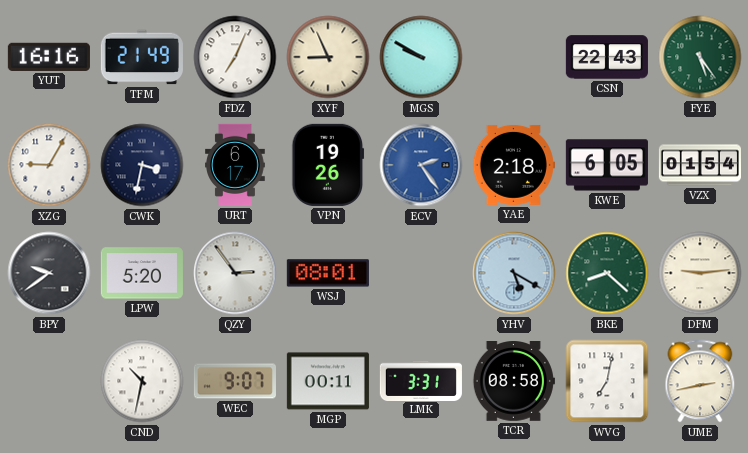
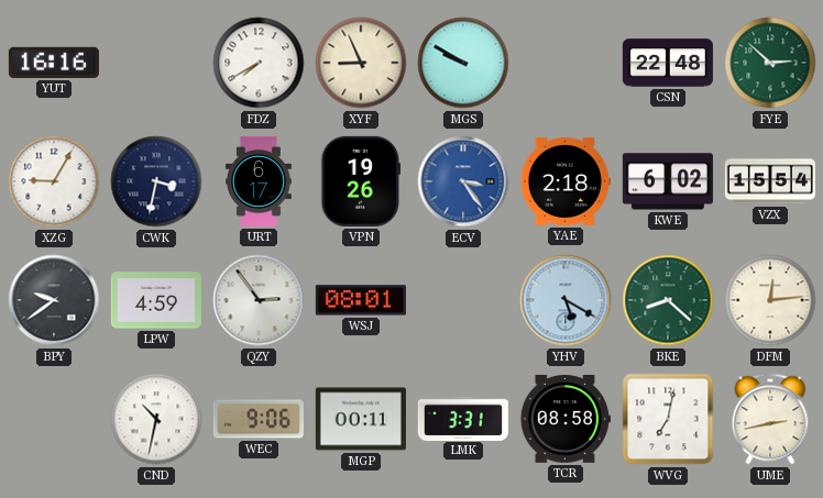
TFM: 21:49 -> none
FDZ: 7:04 -> 7:40
CSN: 22:43 -> 22:48
FYE: 5:24 -> 2:52
ECV: 2:24 -> 3:24
KWE: 6:05 -> 6:02
VZX: 01:54 -> 15:54
LPW: 5:20 -> 4:59
DFM: 9:14 -> 12:14
WEC: 9:07 -> 9:06
